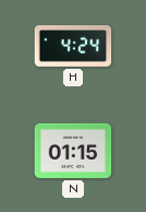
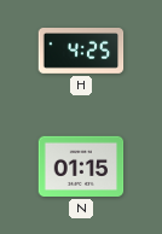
H: 4:24 -> 4:25
